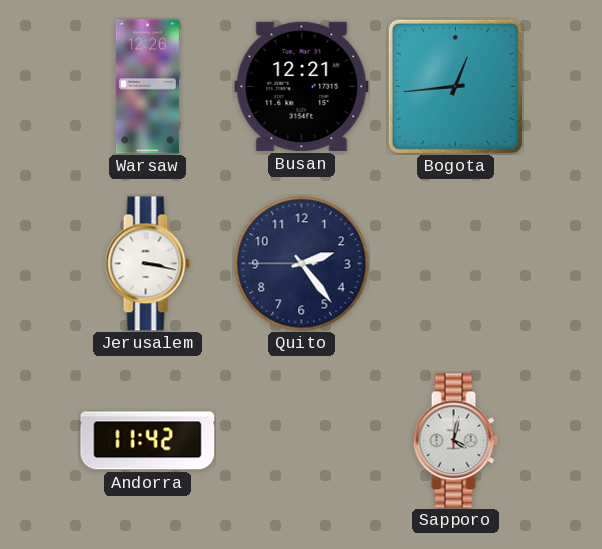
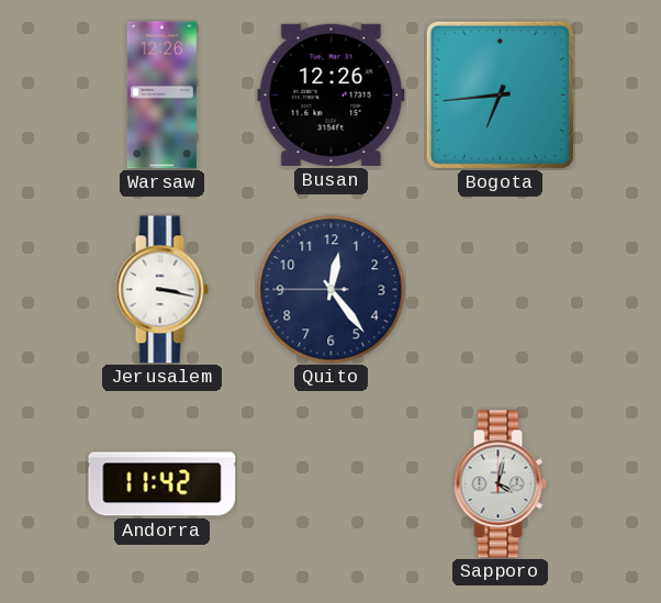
Busan: 12:21 -> 12:26
Bogota: 12:44 -> 6:44
Quito: 2:23 -> 12:23
